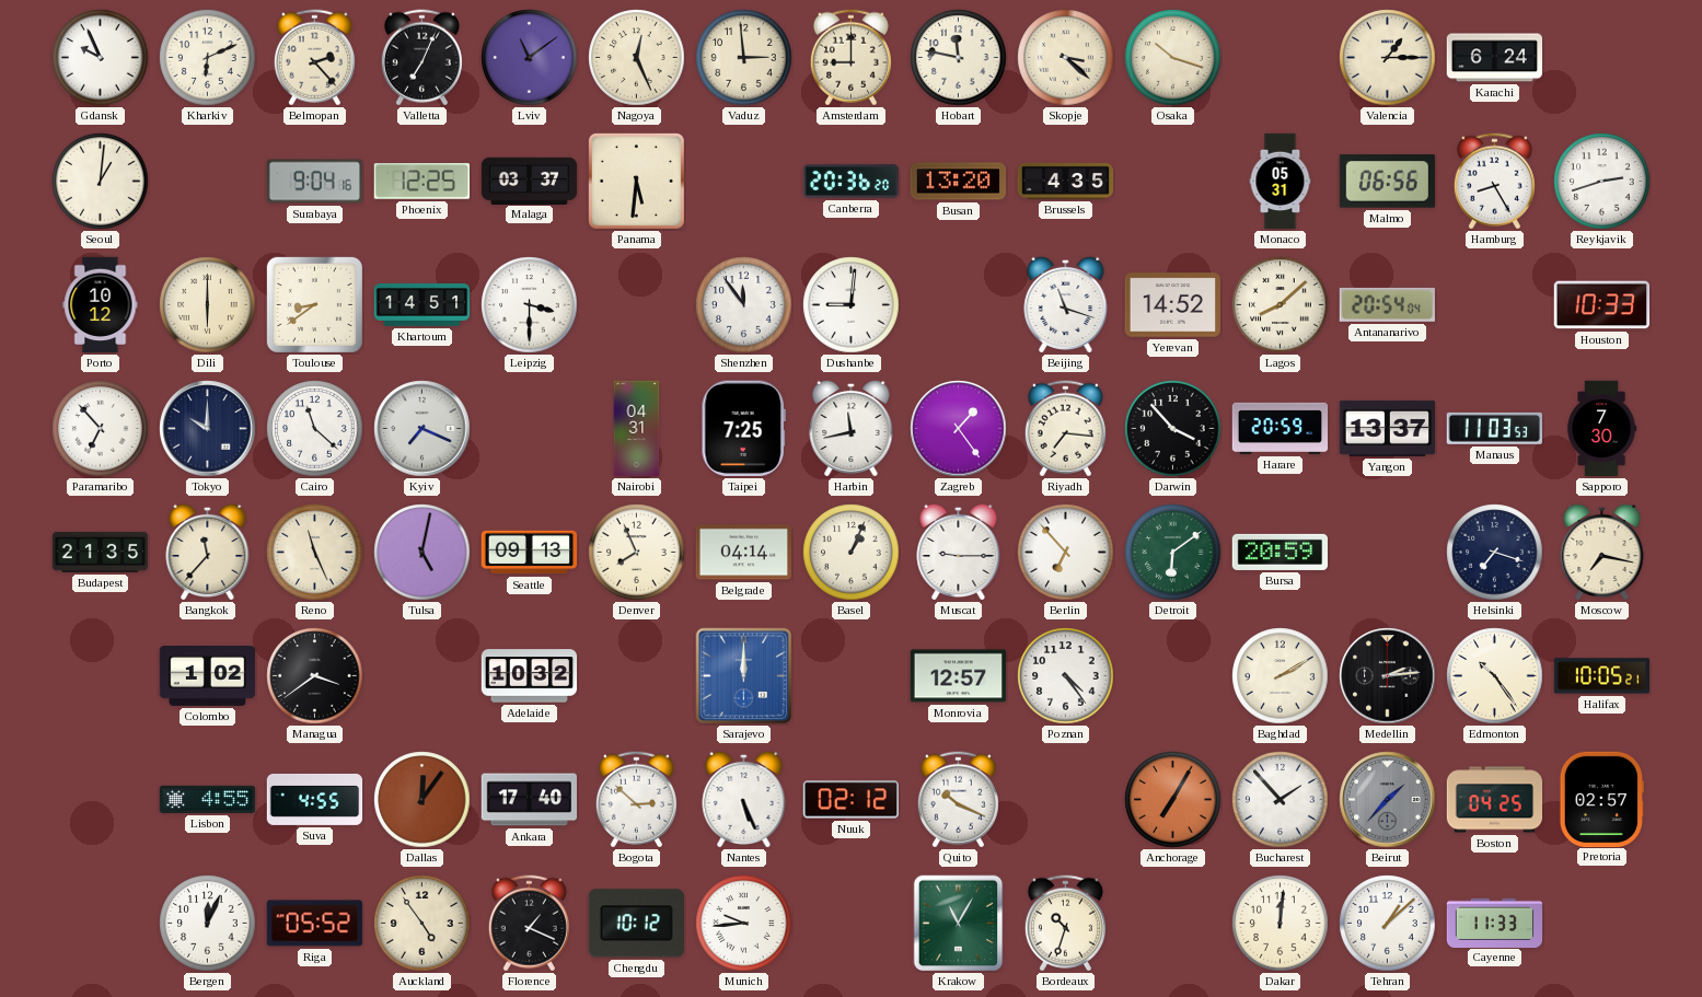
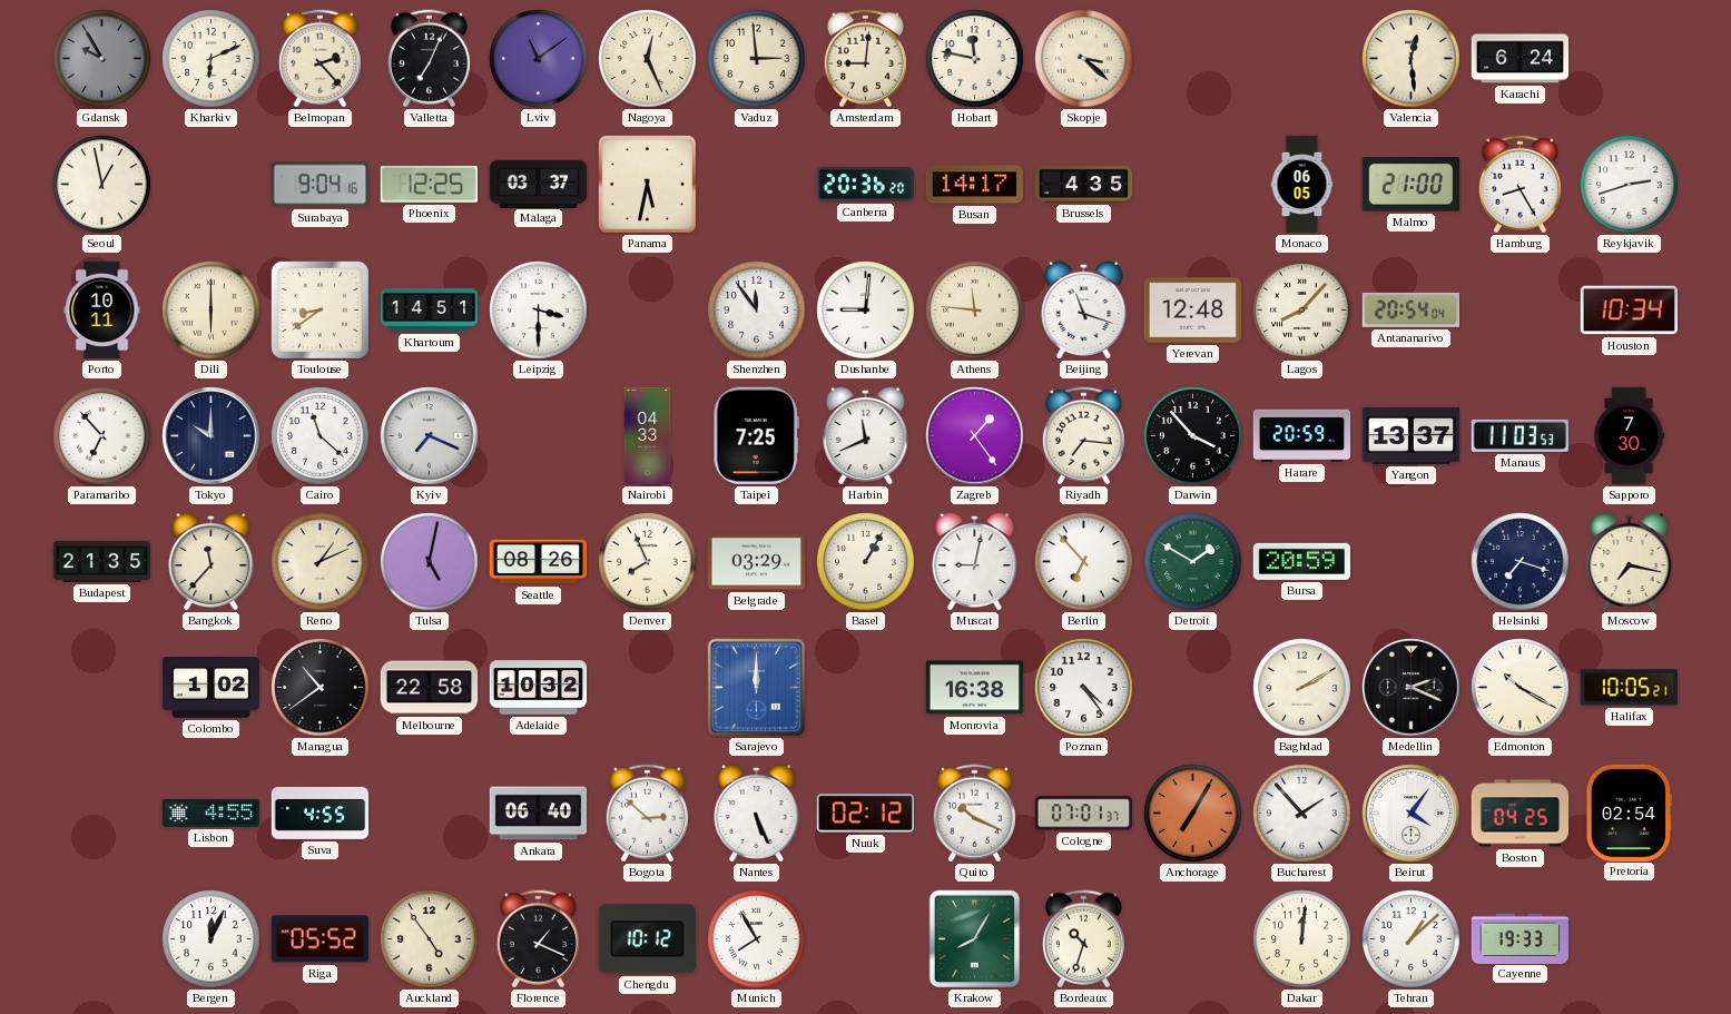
Gdansk: 9:56 -> 9:55
Gdansk dial: white -> grey
Amsterdam: 9:00 -> 9:01
Osaka: 10:18 -> none
Valencia: 1:15 -> 12:29
Seoul: 1:01 -> 12:58
Panama: 5:31 -> 5:32
Busan: 13:20 -> 14:17
Monaco: 05:31 -> 06:05
Malmo: 06:56 -> 21:00
Porto: 10:12 -> 10:11
Athens: none -> 11:46
Yerevan: 14:52 -> 12:48
Lagos: 8:08 -> 8:07
Houston: 10:33 -> 10:34
Nairobi: 04:31 -> 04:33
Harbin: 11:43 -> 11:41
Reno: 11:26 -> 1:11
Seattle: 09:13 -> 08:26
Belgrade: 04:14 -> 03:29
Basel: 1:04 -> 1:05
Muscat: 9:15 -> 9:02
Detroit: 6:09 -> 1:50
Managua: 3:39 -> 10:39
Melbourne: none -> 22:58
Monrovia: 12:57 -> 16:38
Medellin: 2:14 -> 2:19
Edmonton: 10:24 -> 10:20
Dallas: 12:06 -> none
Ankara: 17:40 -> 06:40
Cologne: none -> 07:01
Beirut: 1:37 -> 4:06
Beirut dial: grey -> white
Pretoria: 02:57 -> 02:54
Munich: 9:44 -> 7:55
Krakow: 11:05 -> 8:05
Cayenne: 11:33 -> 19:33
